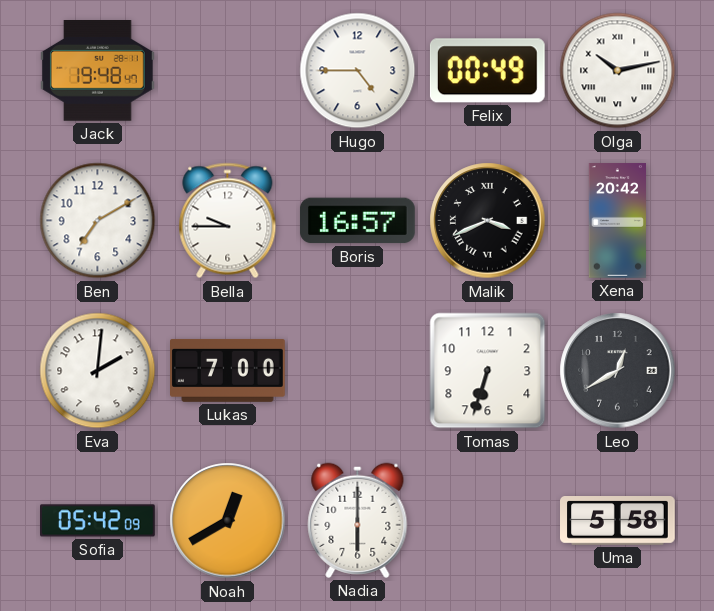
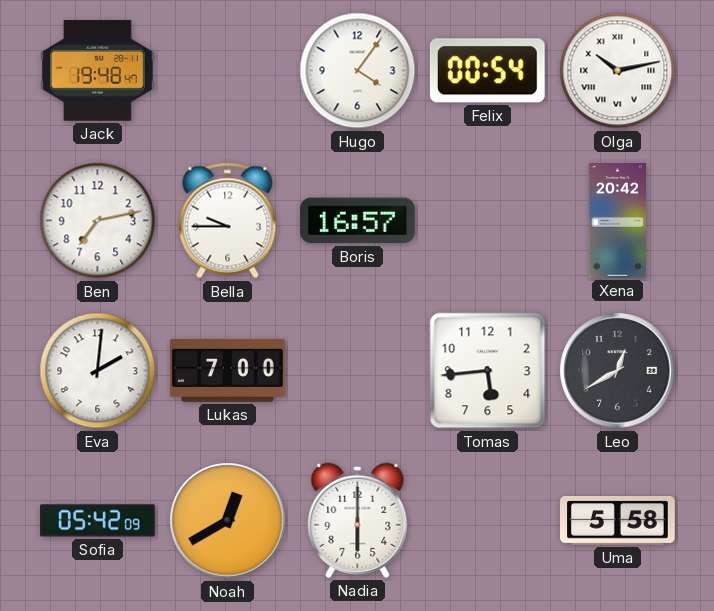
Hugo: 4:45 -> 4:06
Felix: 00:49 -> 00:54
Ben: 7:10 -> 7:13
Malik: 3:41 -> none
Tomas: 6:33 -> 5:44
